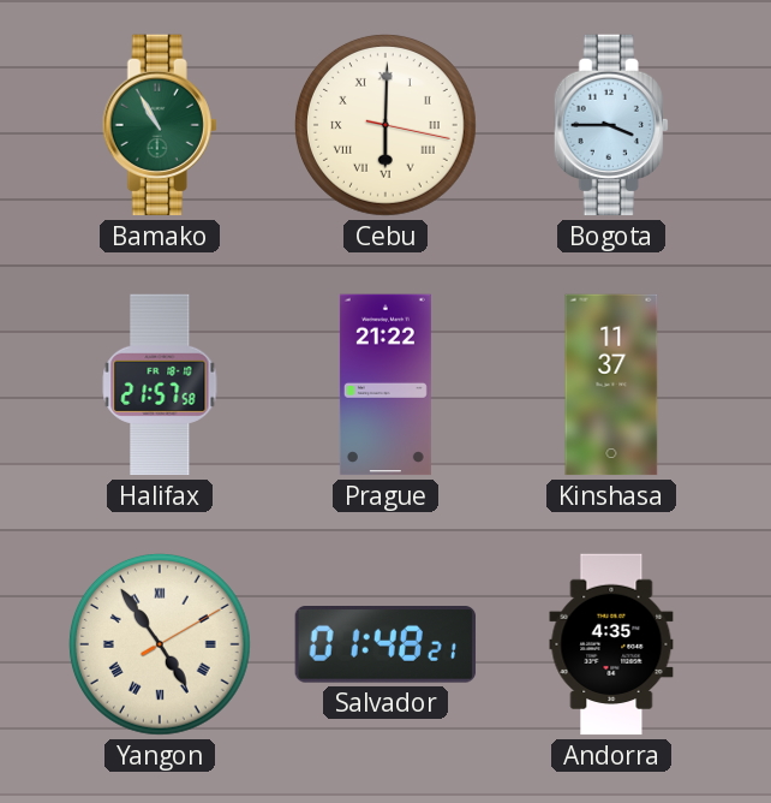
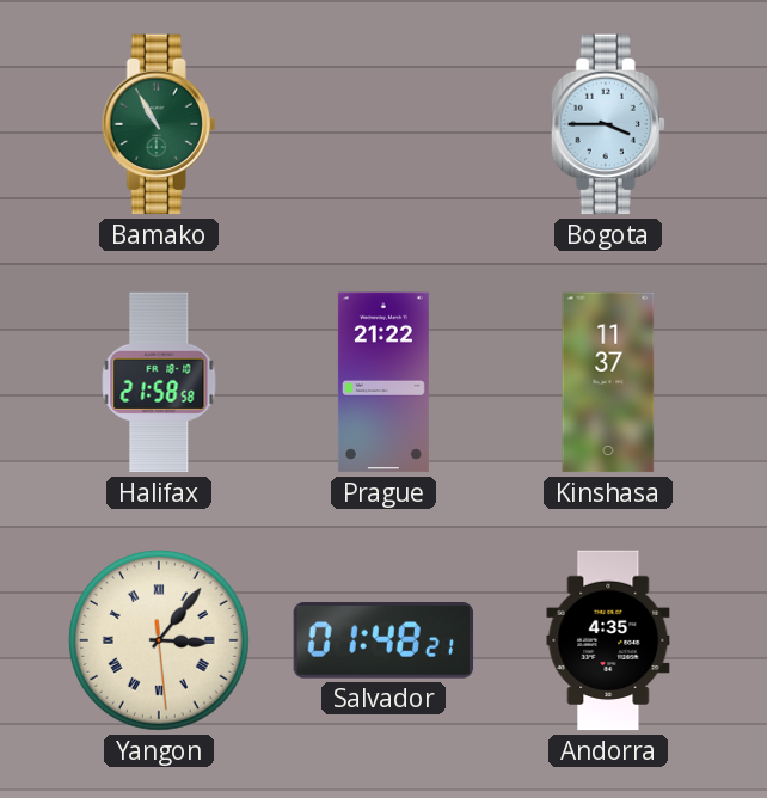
Cebu: 6:00 -> none
Halifax: 21:57 -> 21:58
Yangon: 4:54 -> 3:06
